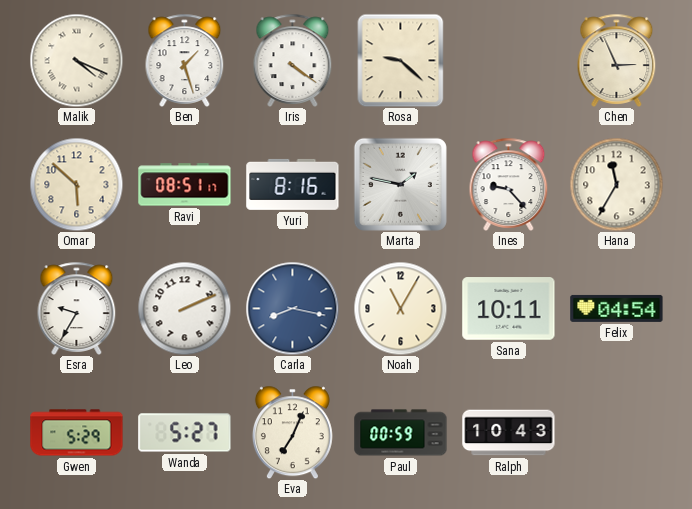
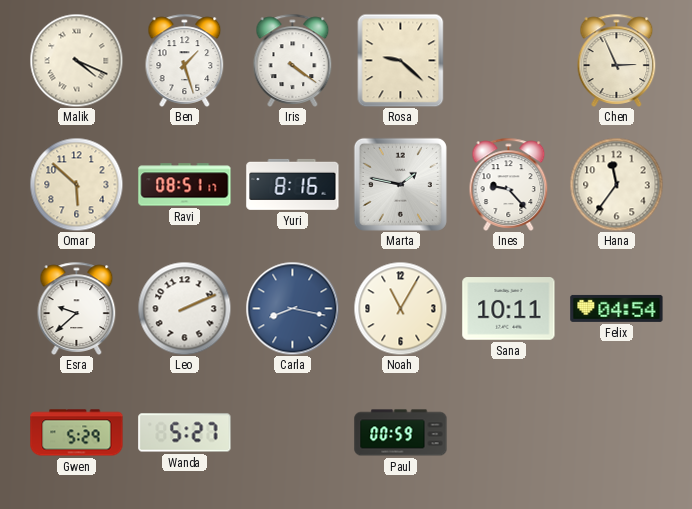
Hana: 11:35 -> 11:36
Esra: 9:35 -> 9:38
Eva: 7:04 -> none
Ralph: 10:43 -> none
